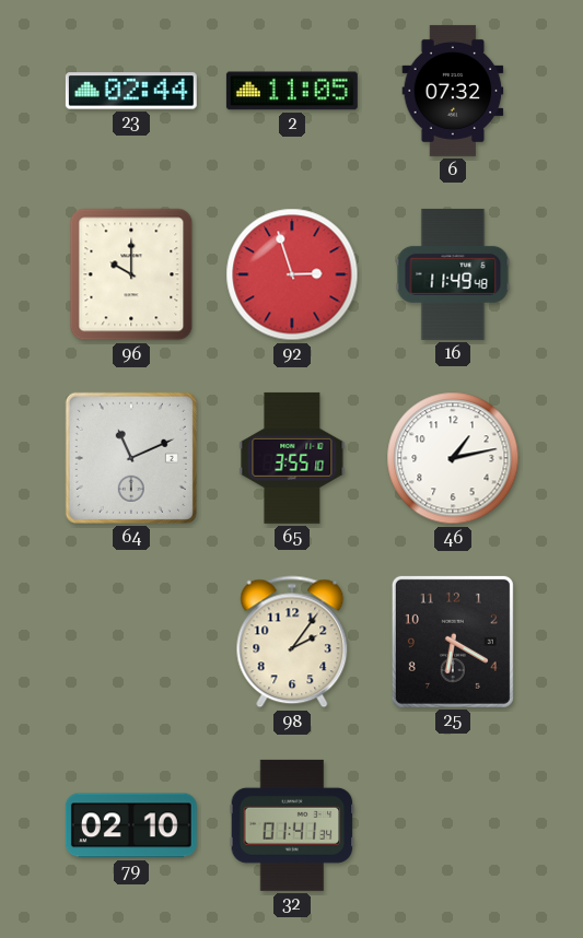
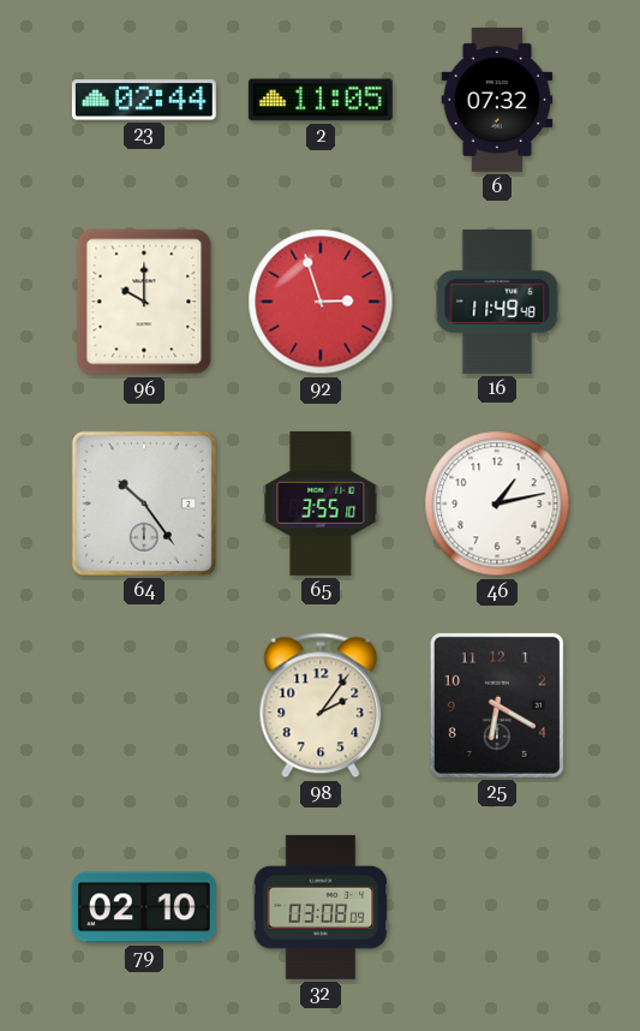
64: 11:11 -> 10:24
32: 01:41 -> 03:08
